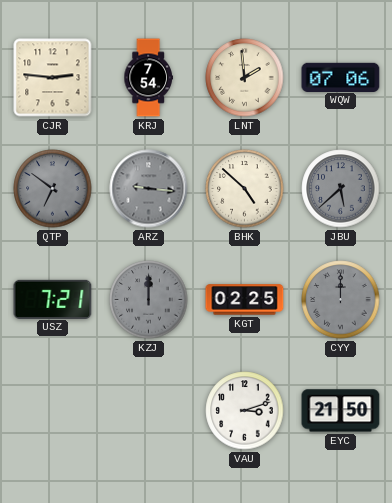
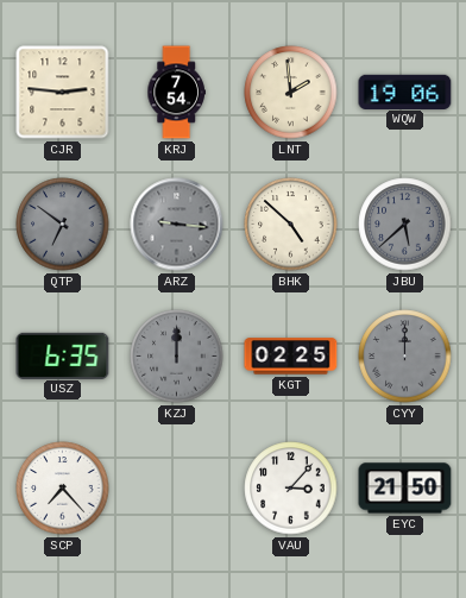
WQW: 07:06 -> 19:06
USZ: 7:21 -> 6:35
SCP: none -> 7:23
VAU: 3:12 -> 3:07
